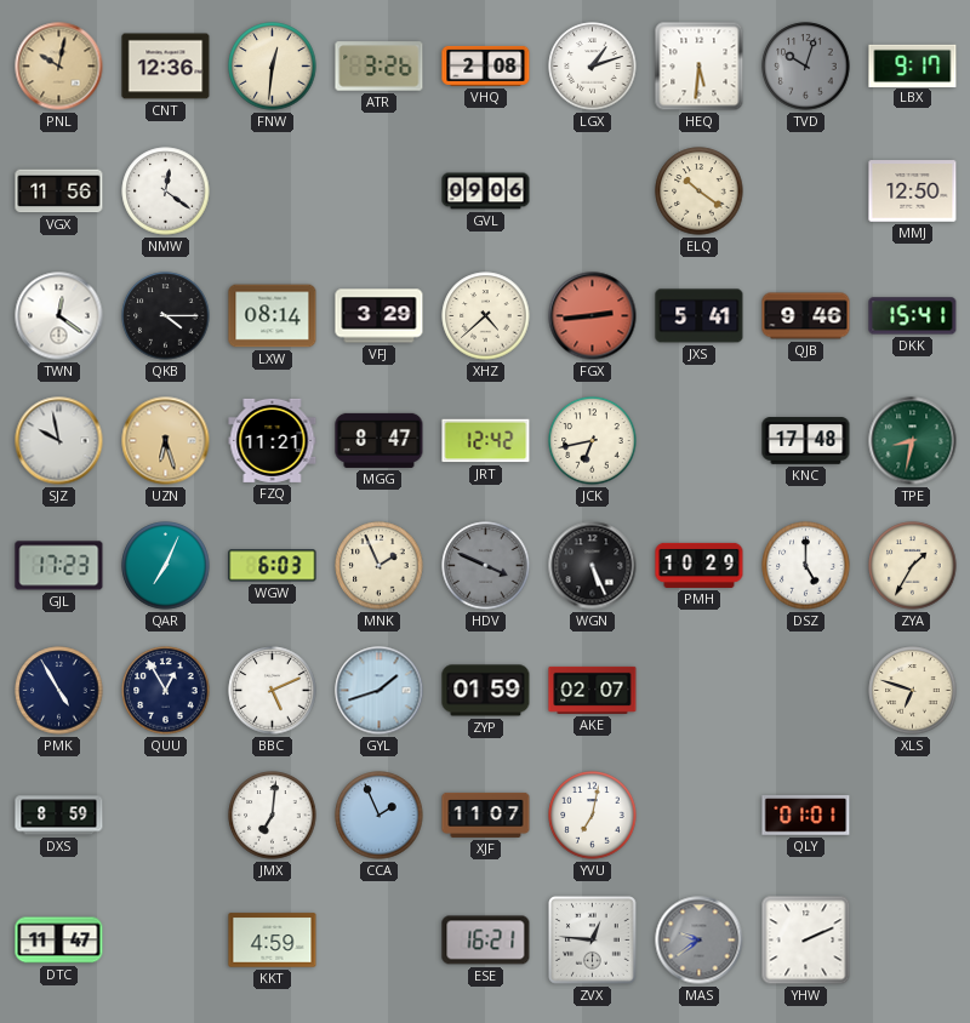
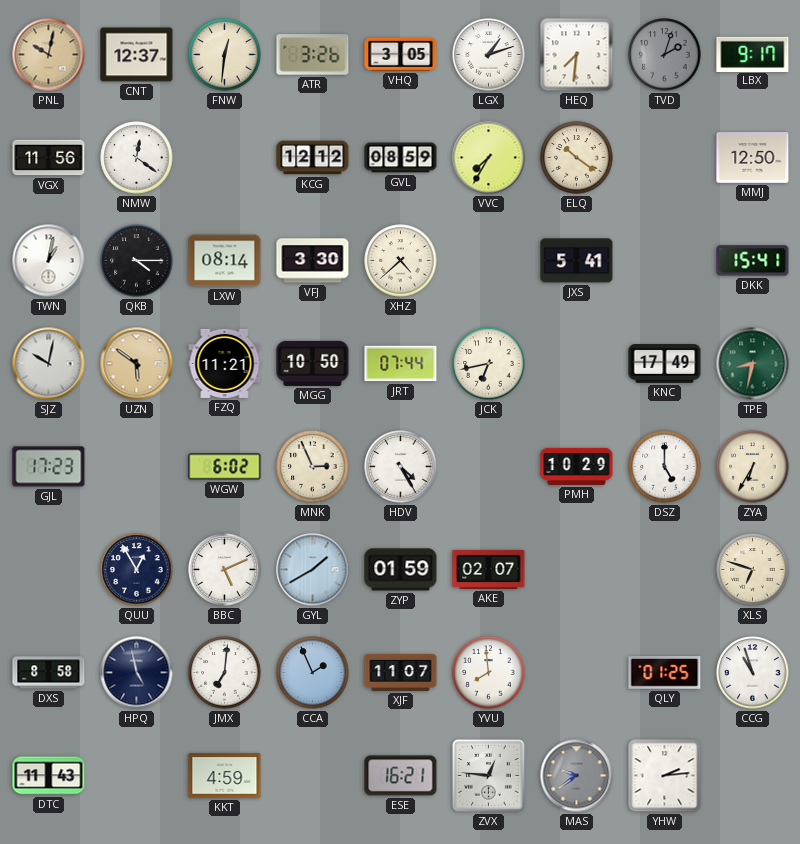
CNT: 12:36 -> 12:37
VHQ: 2:08 -> 3:05
HEQ: 5:31 -> 7:31
TVD: 10:03 -> 2:03
KCG: none -> 12:12
GVL: 09:06 -> 08:59
VVC: none -> 7:35
TWN: 12:21 -> 1:02
VFJ: 3:29 -> 3:30
FGX: 2:44 -> none
QJB: 9:46 -> none
SJZ: 9:58 -> 10:02
UZN: 6:27 -> 5:51
MGG: 8:47 -> 10:50
JRT: 12:42 -> 07:44
KNC: 17:48 -> 17:49
QAR: 7:04 -> none
WGW: 6:03 -> 6:02
MNK: 1:56 -> 2:56
HDV: 3:49 -> 4:25
HDV dial: grey -> white
WGN: 5:26 -> none
ZYA: 1:35 -> 6:35
PMK: 4:55 -> none
GYL: 1:42 -> 1:40
DXS: 8:59 -> 8:58
HPQ: none -> 4:58
YVU: 7:02 -> 7:59
QLY: 01:01 -> 01:25
CCG: none -> 10:57
DTC: 11:47 -> 11:43
YHW: 2:11 -> 2:14
